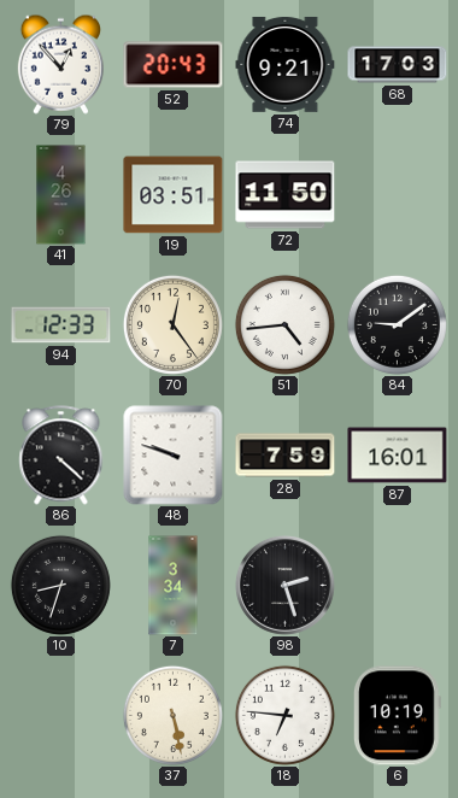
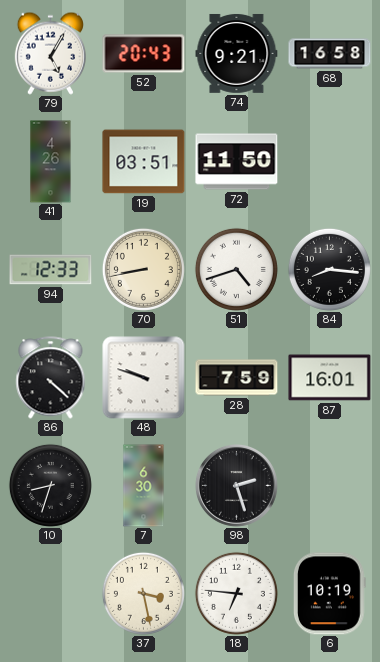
79: 12:53 -> 5:05
68: 17:03 -> 16:58
70: 12:24 -> 8:43
51: 4:44 -> 4:42
84: 9:09 -> 8:16
7: 3:34 -> 6:30
37: 5:28 -> 3:28
